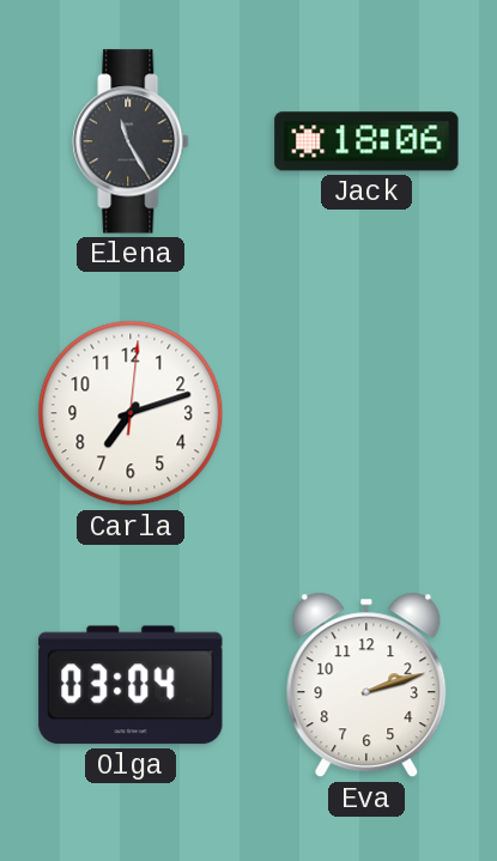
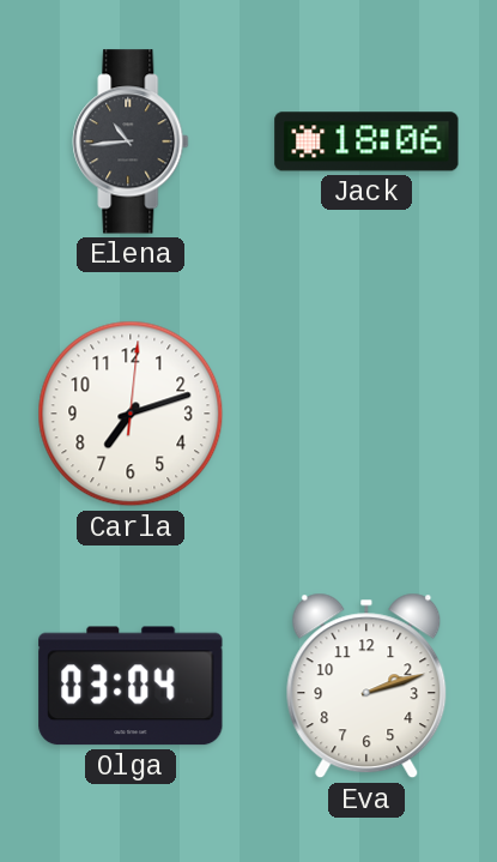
Elena: 11:25 -> 10:44
